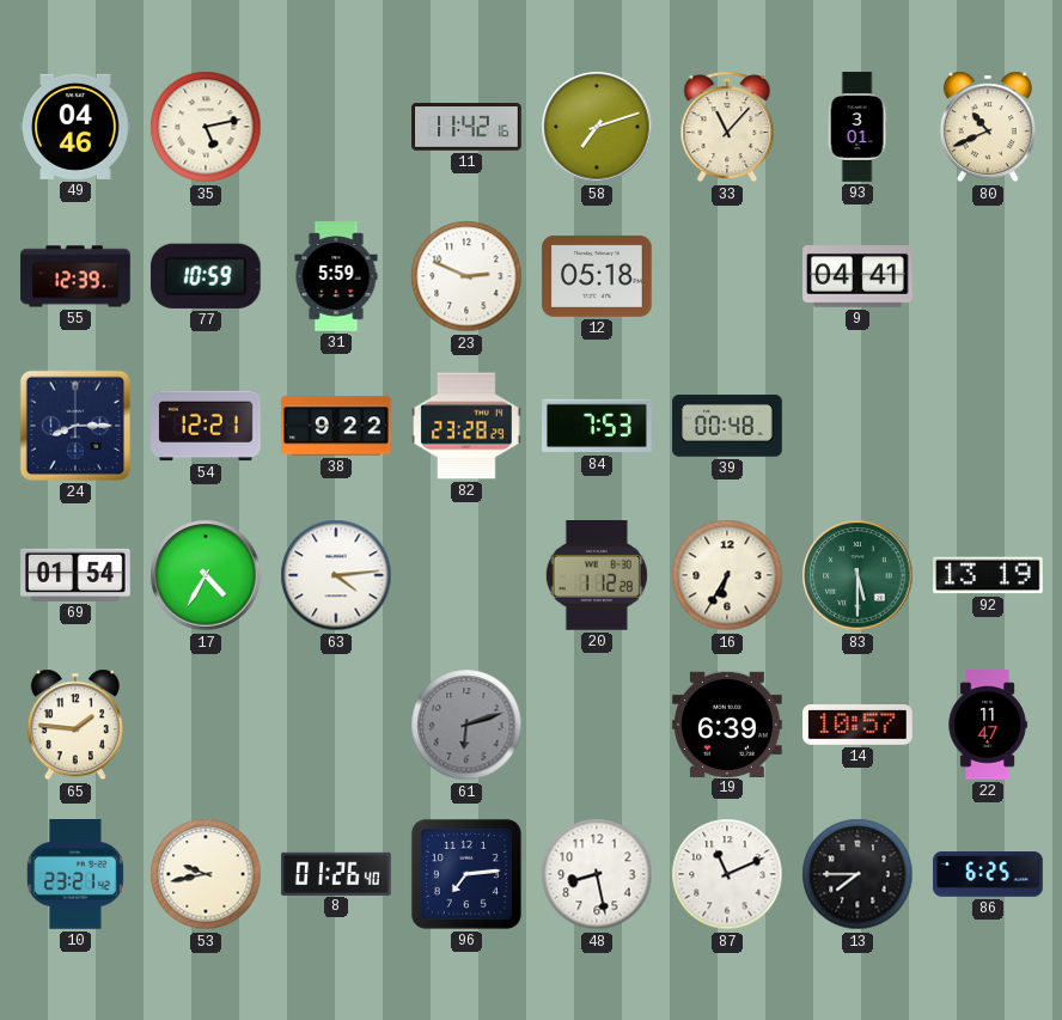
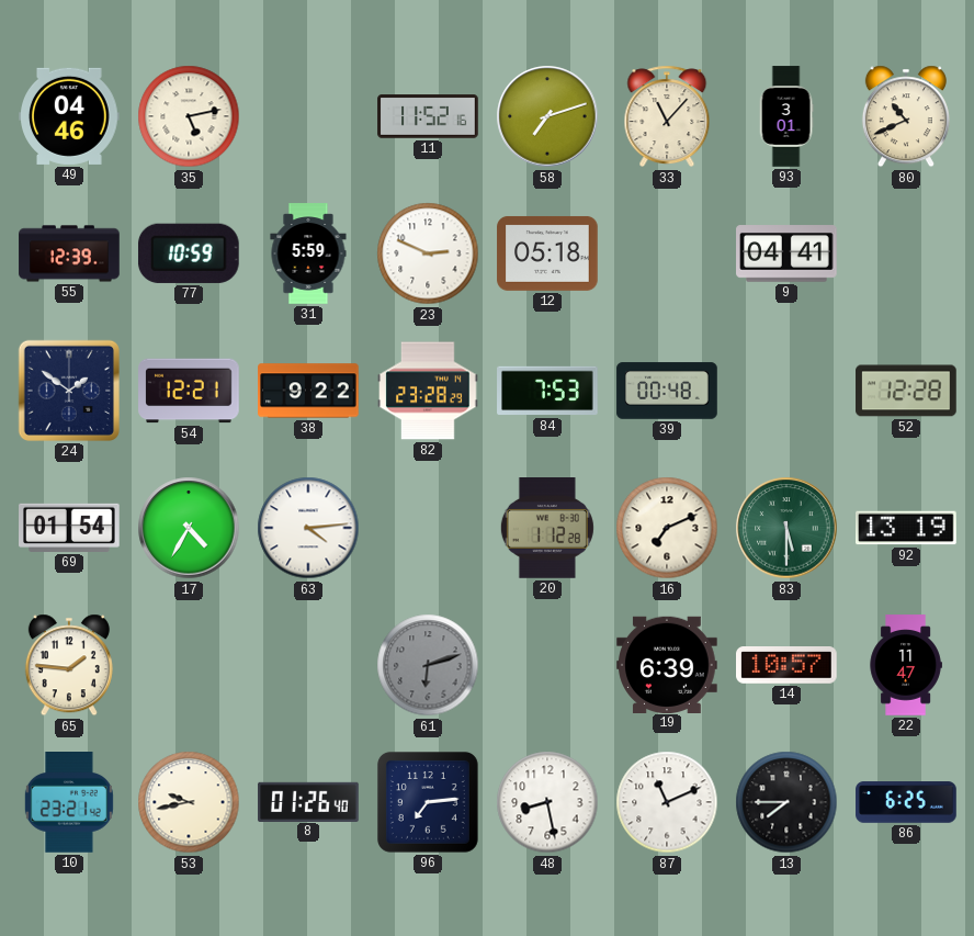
11: 11:42 -> 11:52
24: 8:15 -> 1:51
52: none -> 12:28
16: 6:35 -> 7:11
